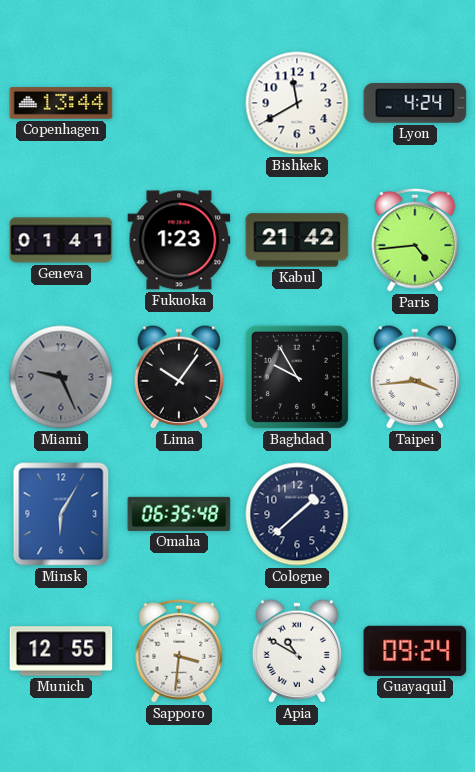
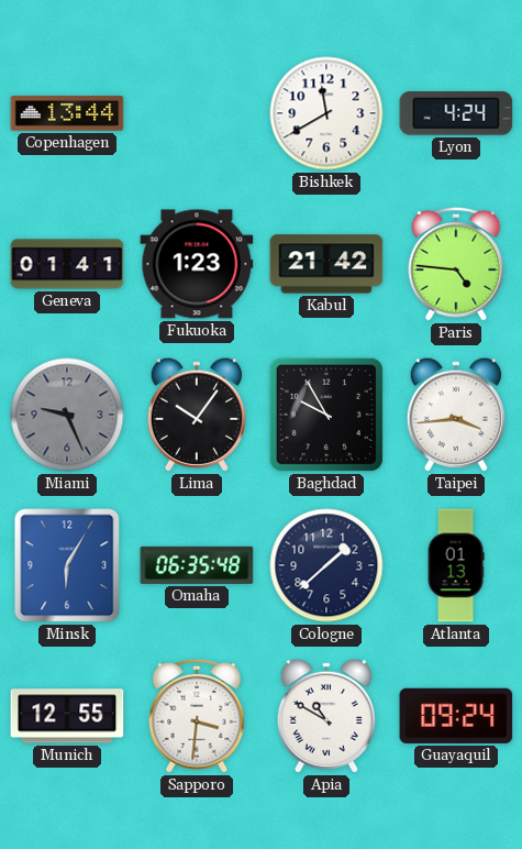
Paris: 4:44 -> 4:46
Atlanta: none -> 01:13
